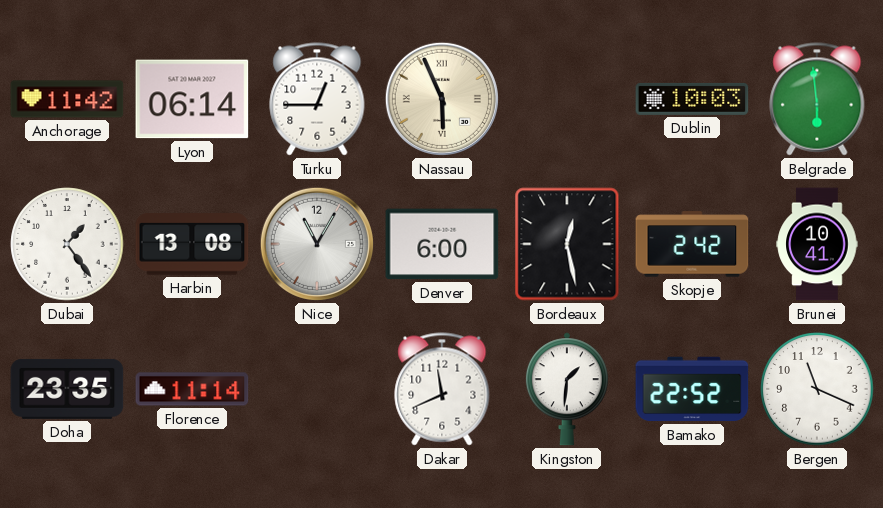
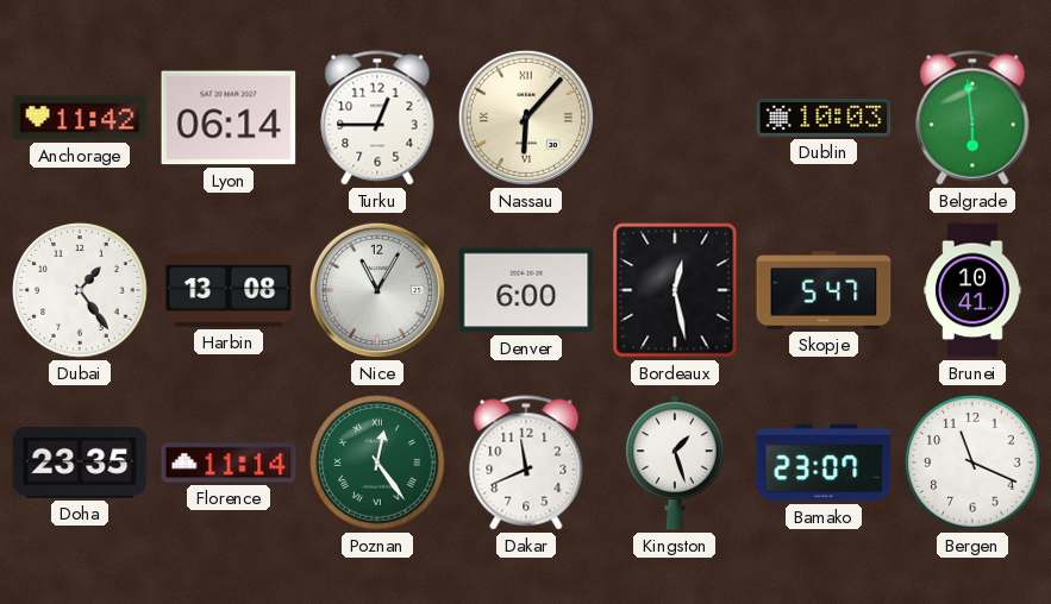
Nassau: 5:56 -> 6:07
Skopje: 2:42 -> 5:47
Poznan: none -> 12:24
Kingston: 1:31 -> 1:27
Bamako: 22:52 -> 23:07
